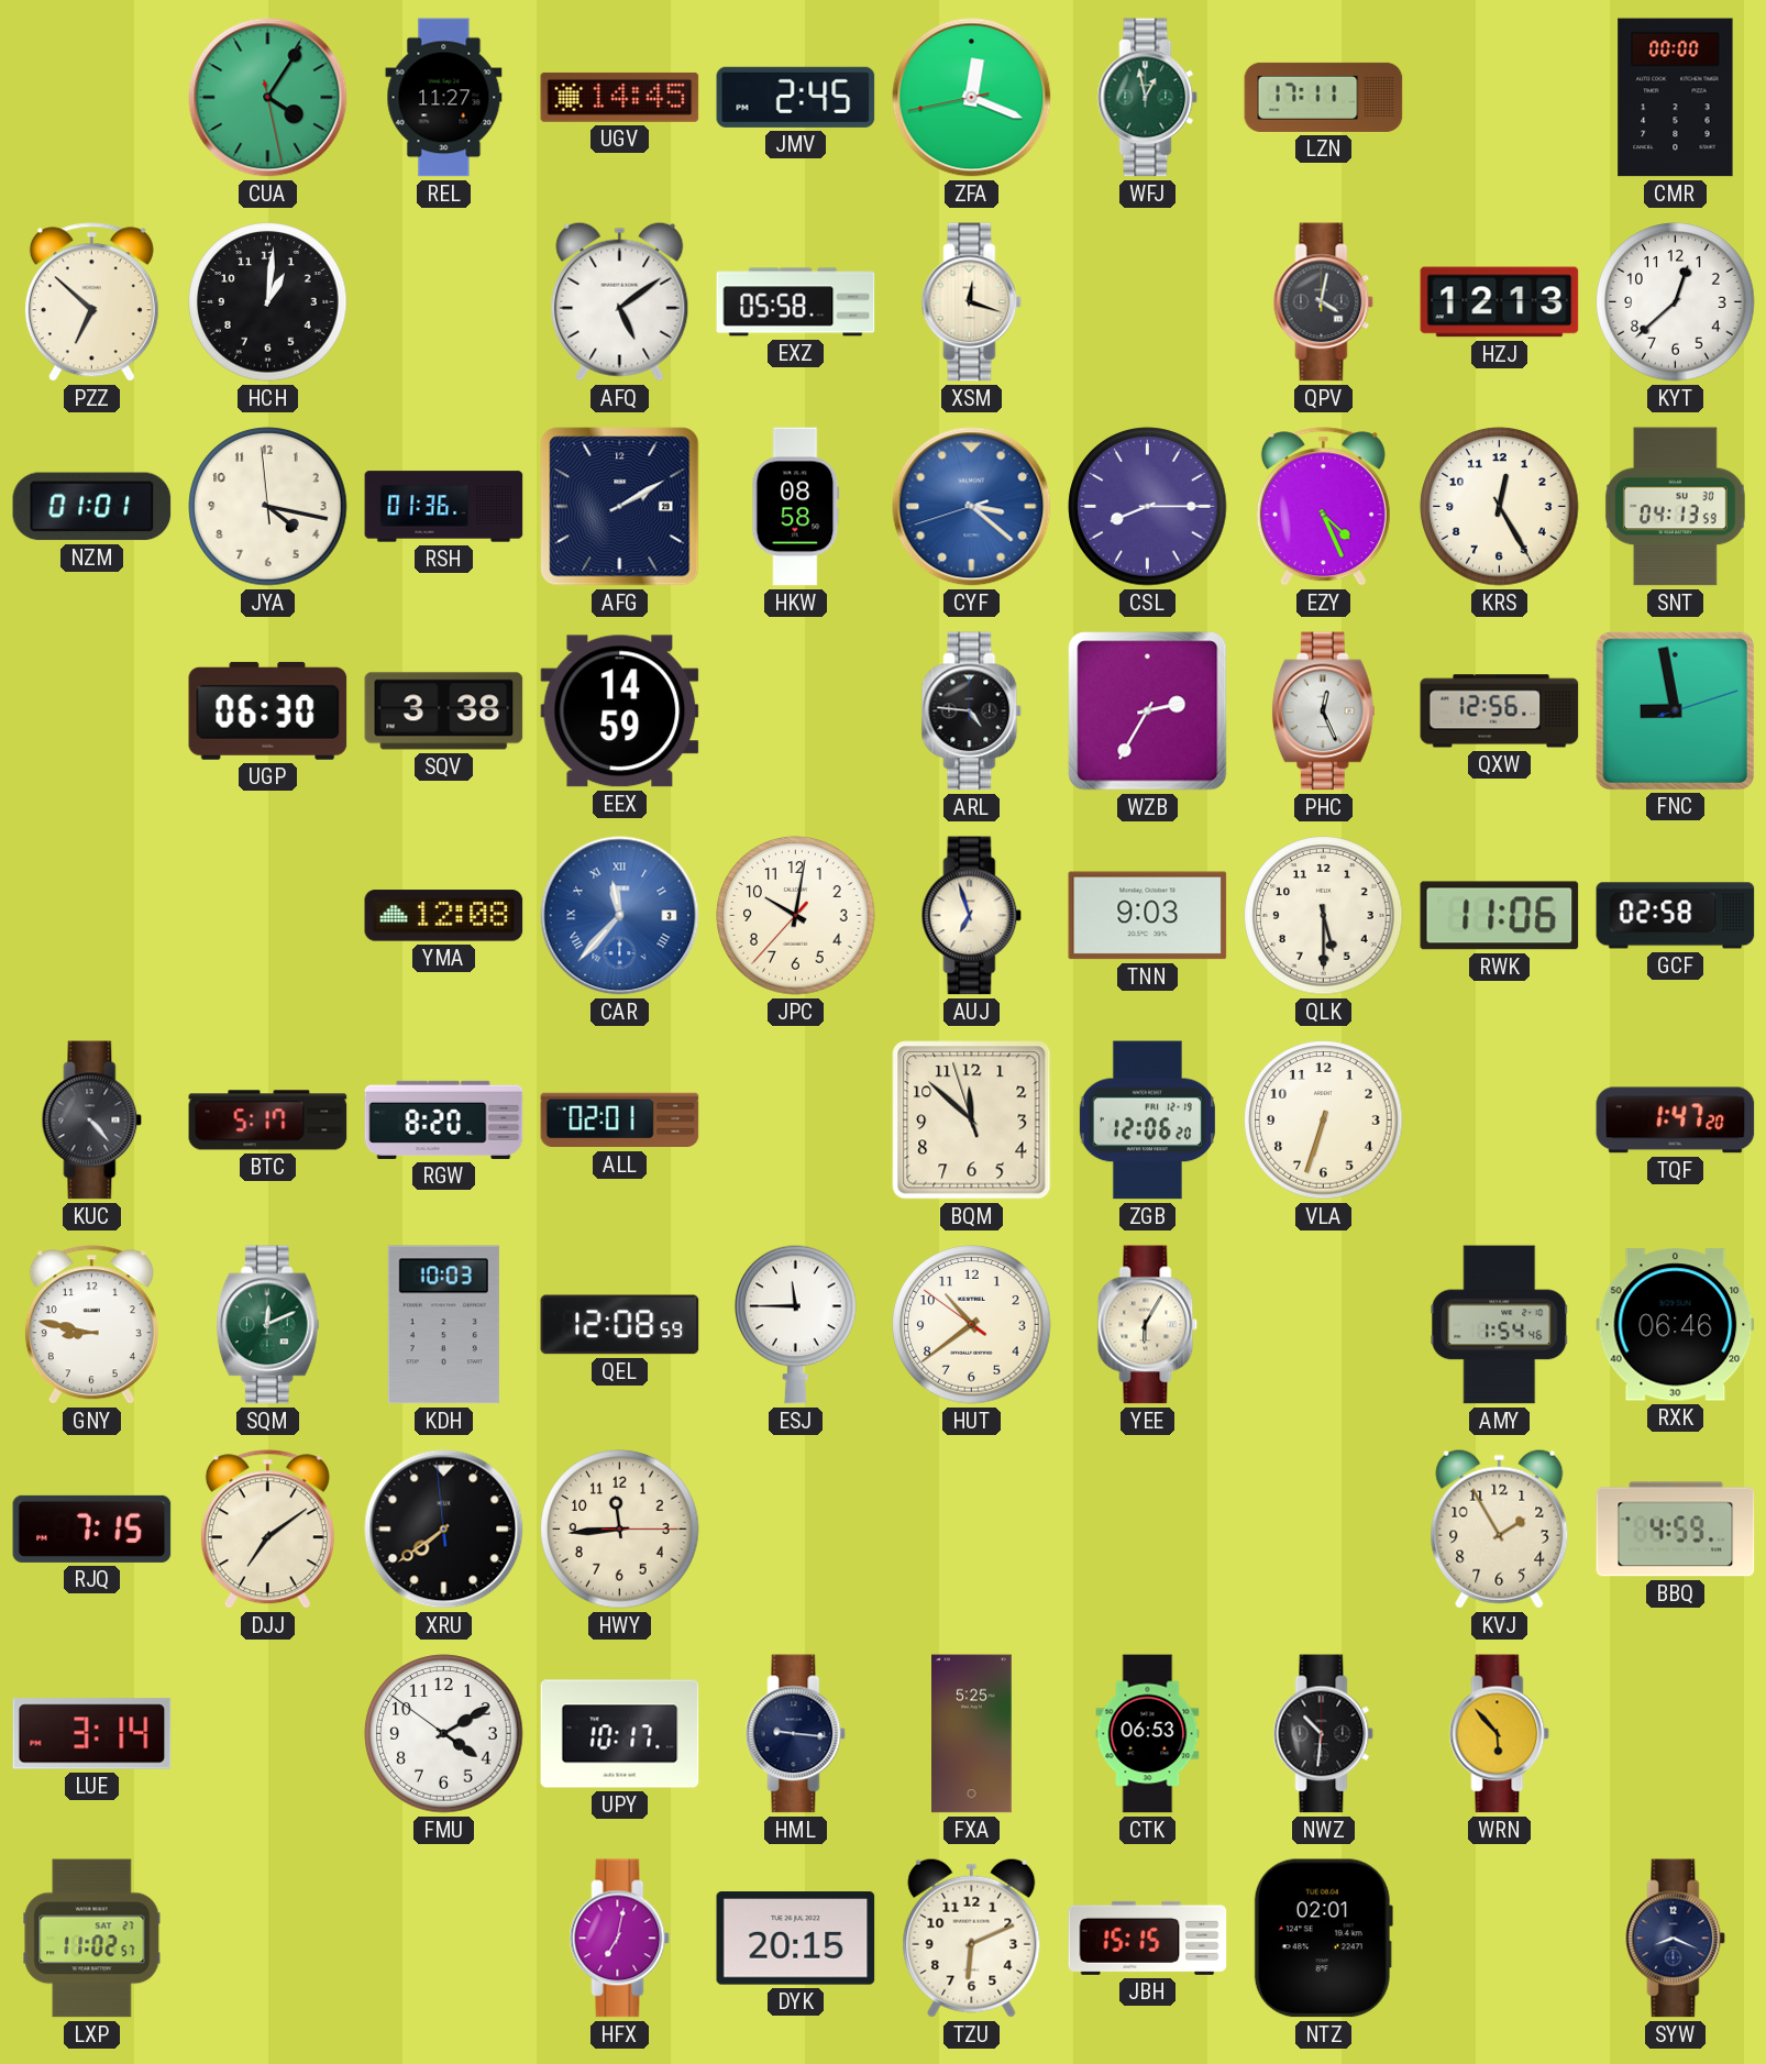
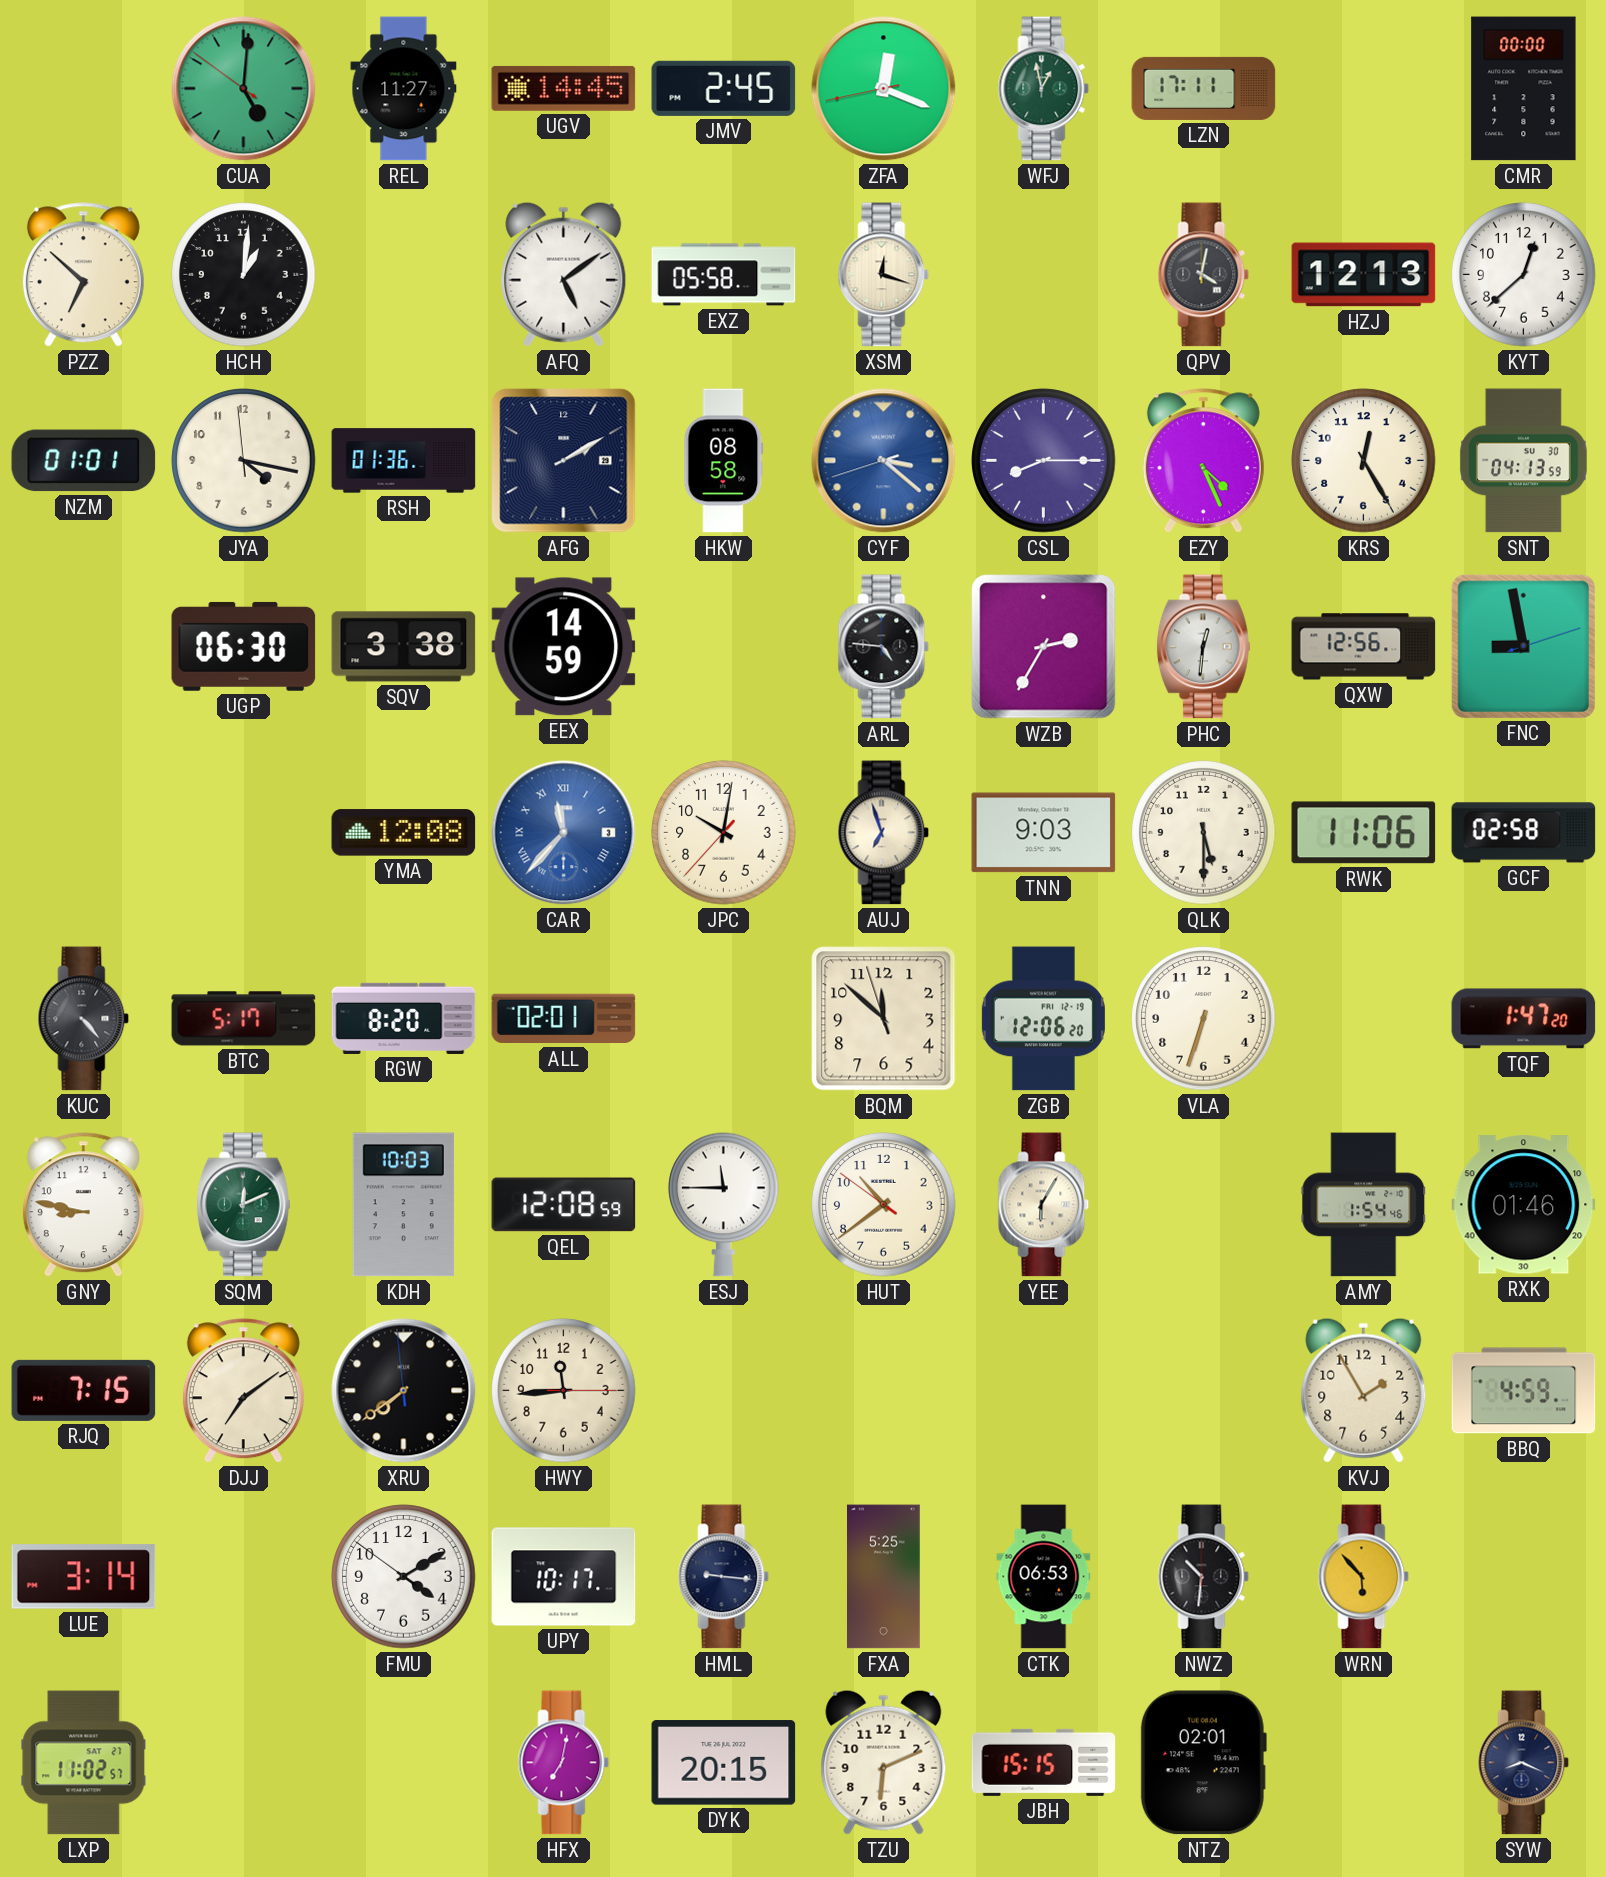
CUA: 4:05 -> 5:00
PHC: 12:26 -> 12:31
RXK: 06:46 -> 01:46
